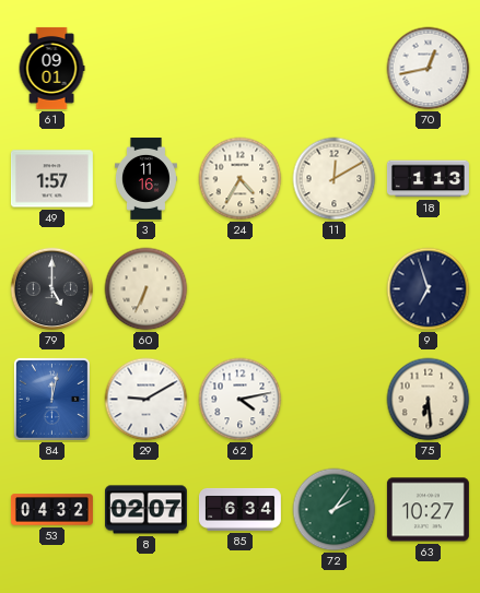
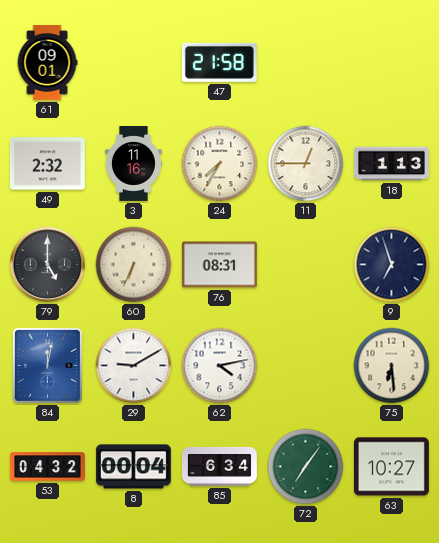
47: none -> 21:58
70: 12:43 -> none
49: 1:57 -> 2:32
24: 4:35 -> 7:35
11: 12:10 -> 12:45
76: none -> 08:31
8: 02:07 -> 00:04
72: 2:06 -> 7:06
